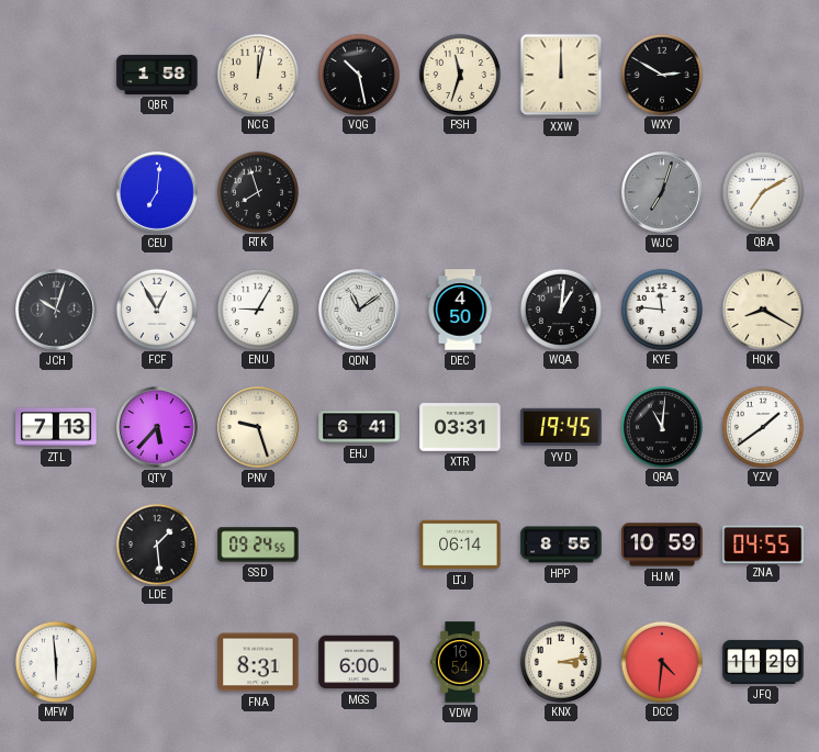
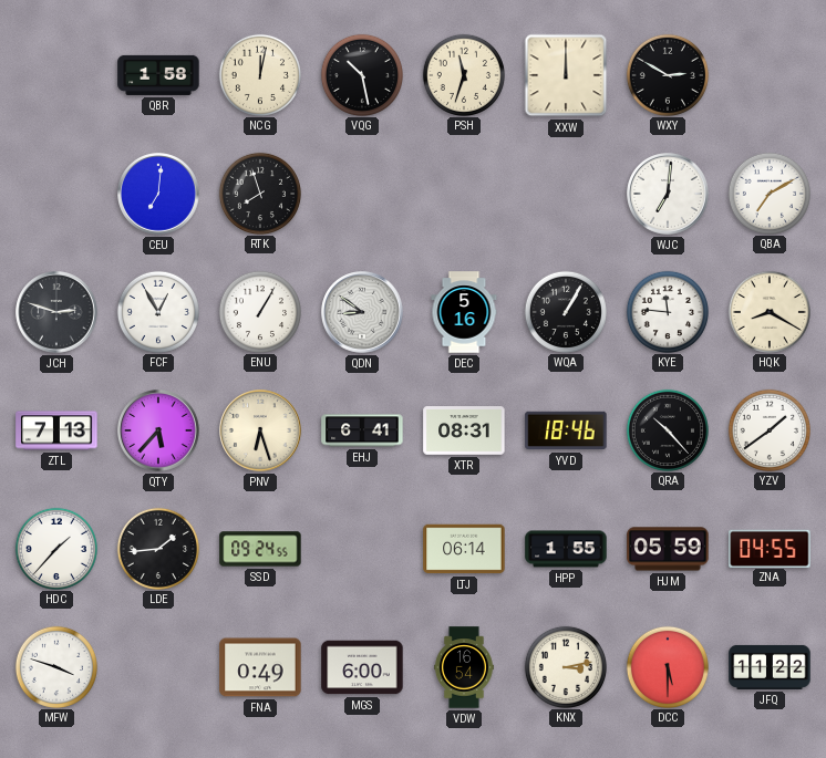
WJC: 7:03 -> 7:01
WJC dial: grey -> white
JCH: 10:03 -> 2:48
ENU: 9:05 -> 1:05
QDN: 11:09 -> 8:51
DEC: 4:50 -> 5:16
WQA: 1:01 -> 1:05
PNV: 9:27 -> 6:27
XTR: 03:31 -> 08:31
YVD: 19:45 -> 18:46
QRA: 11:01 -> 10:23
HDC: none -> 1:37
LDE: 1:29 -> 1:44
HPP: 8:55 -> 1:55
HJM: 10:59 -> 05:59
MFW: 5:59 -> 3:48
FNA: 8:31 -> 0:49
DCC: 4:31 -> 5:30
JFQ: 11:20 -> 11:22
